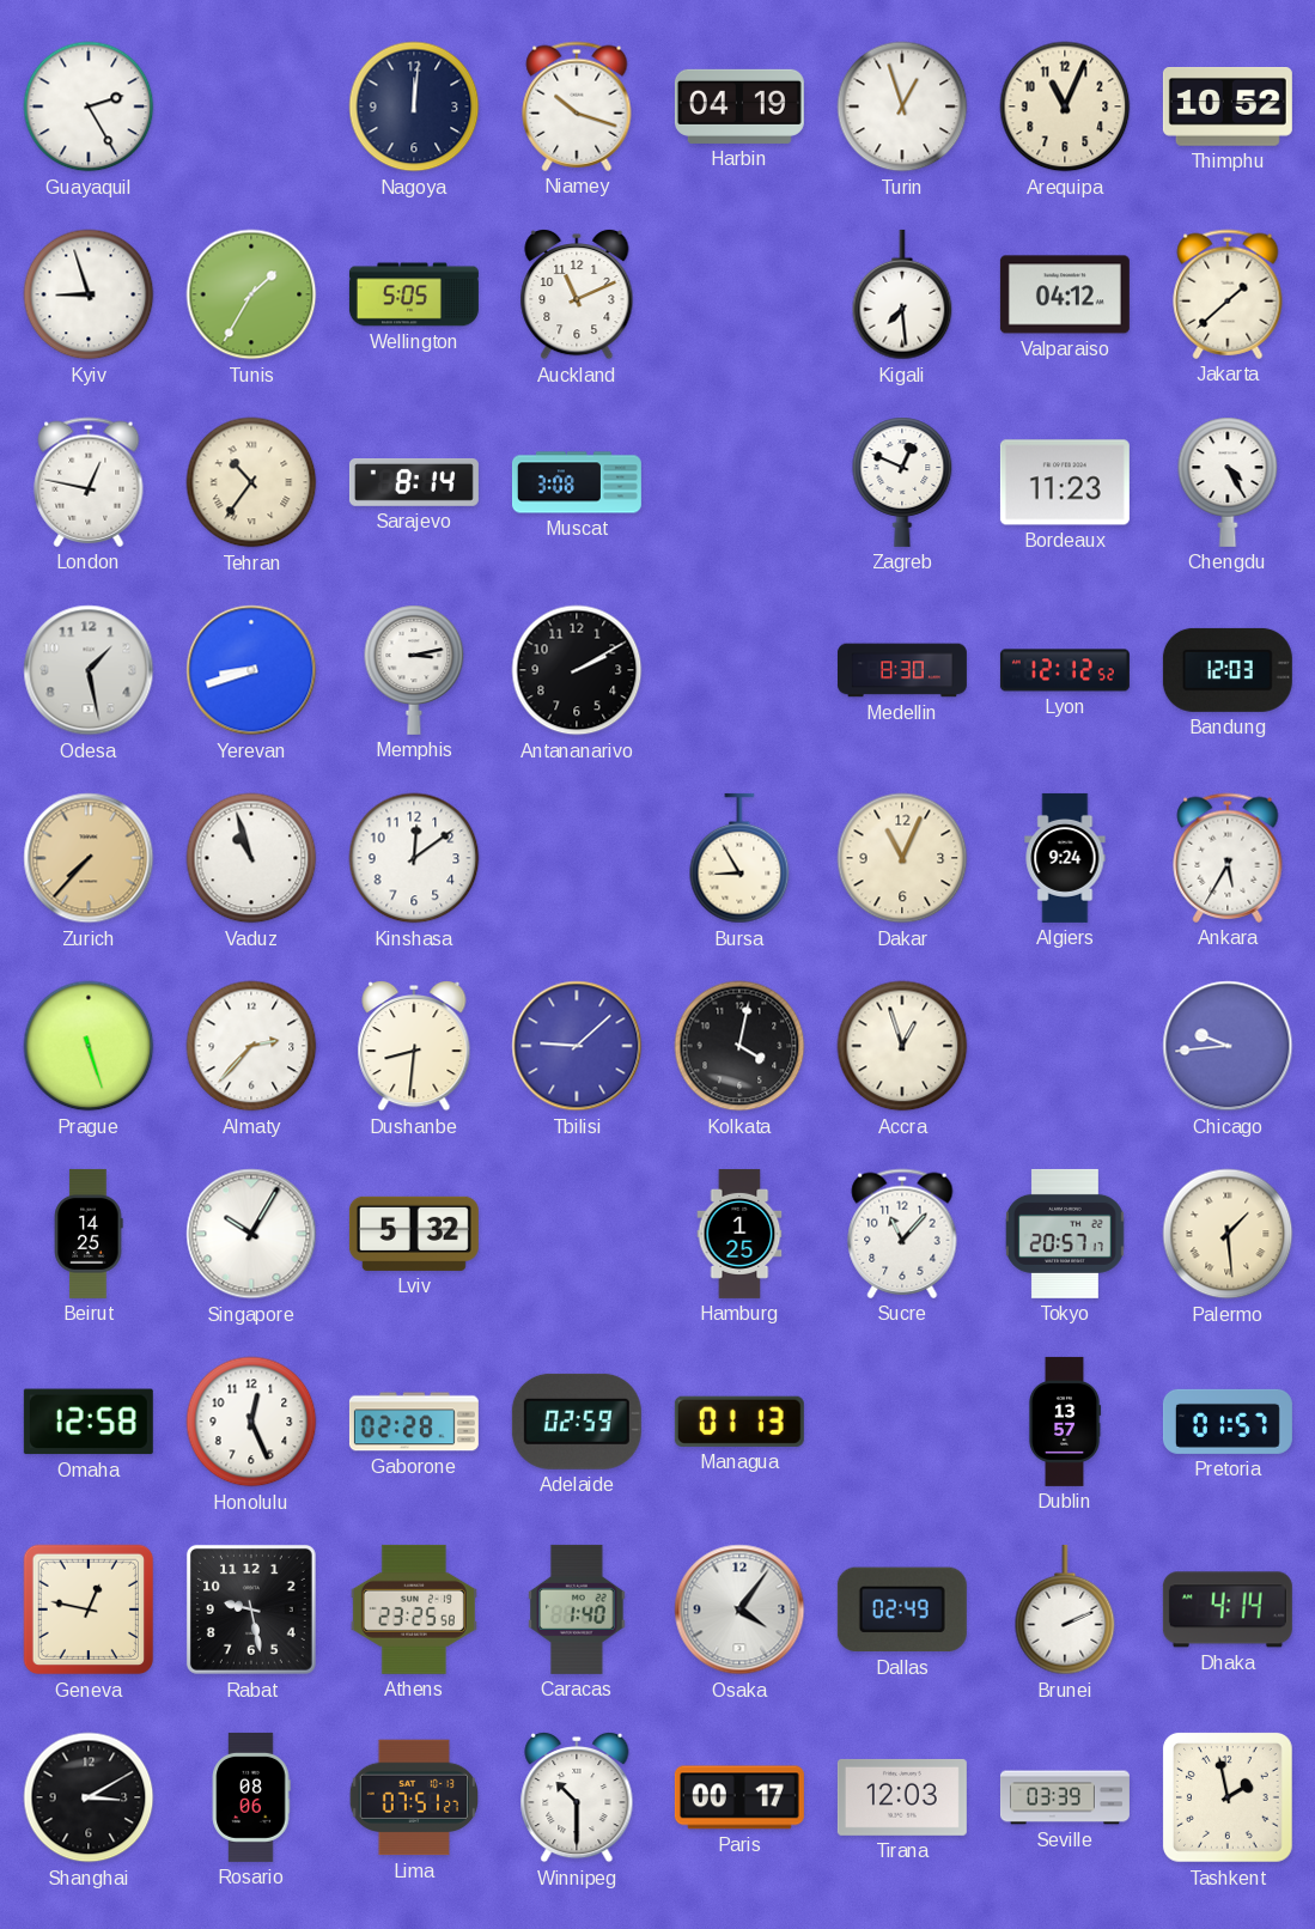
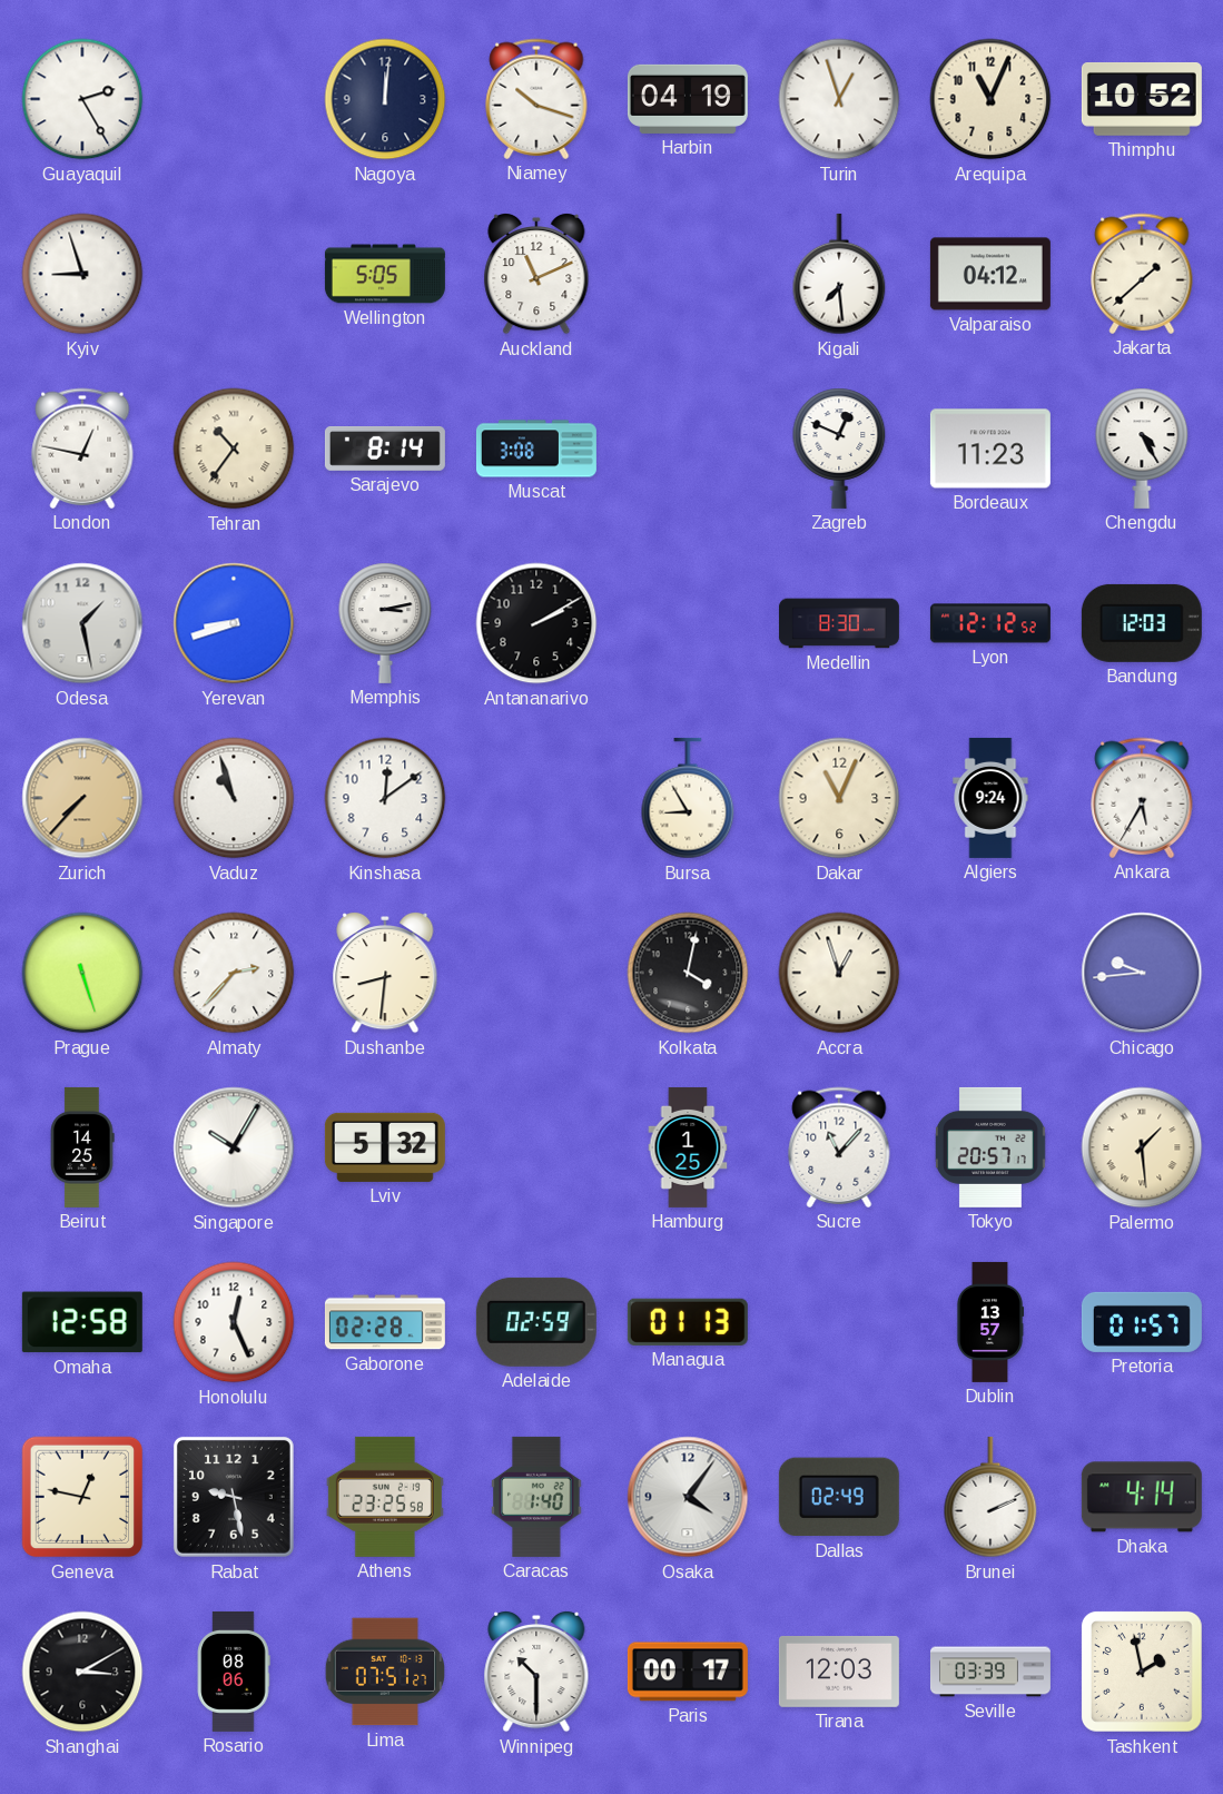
Tunis: 1:35 -> none
Tbilisi: 9:08 -> none
